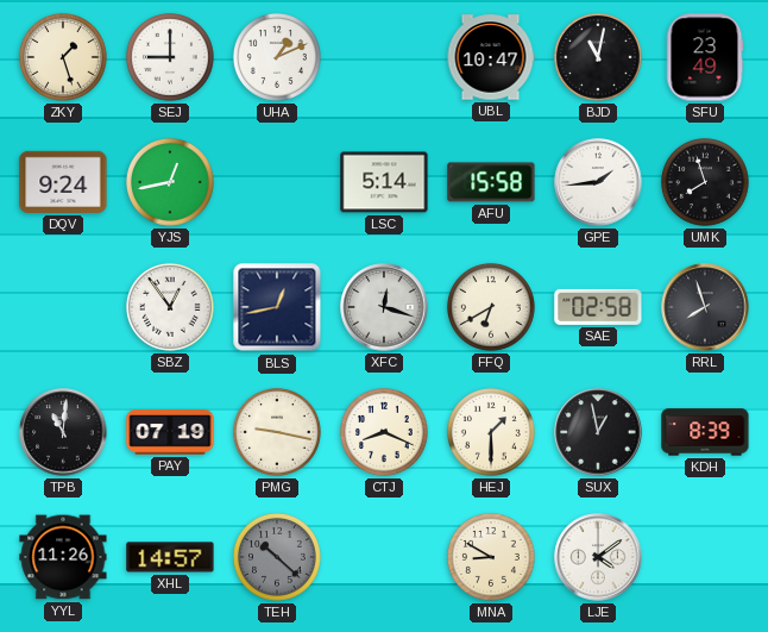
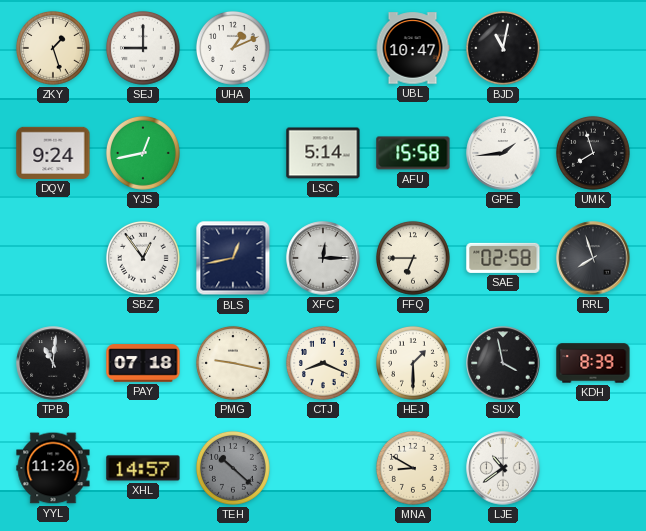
SFU: 23:49 -> none
XFC: 12:18 -> 12:15
FFQ: 6:40 -> 6:45
PAY: 07:19 -> 07:18
SUX: 12:58 -> 3:58
LJE: 4:09 -> 10:39
